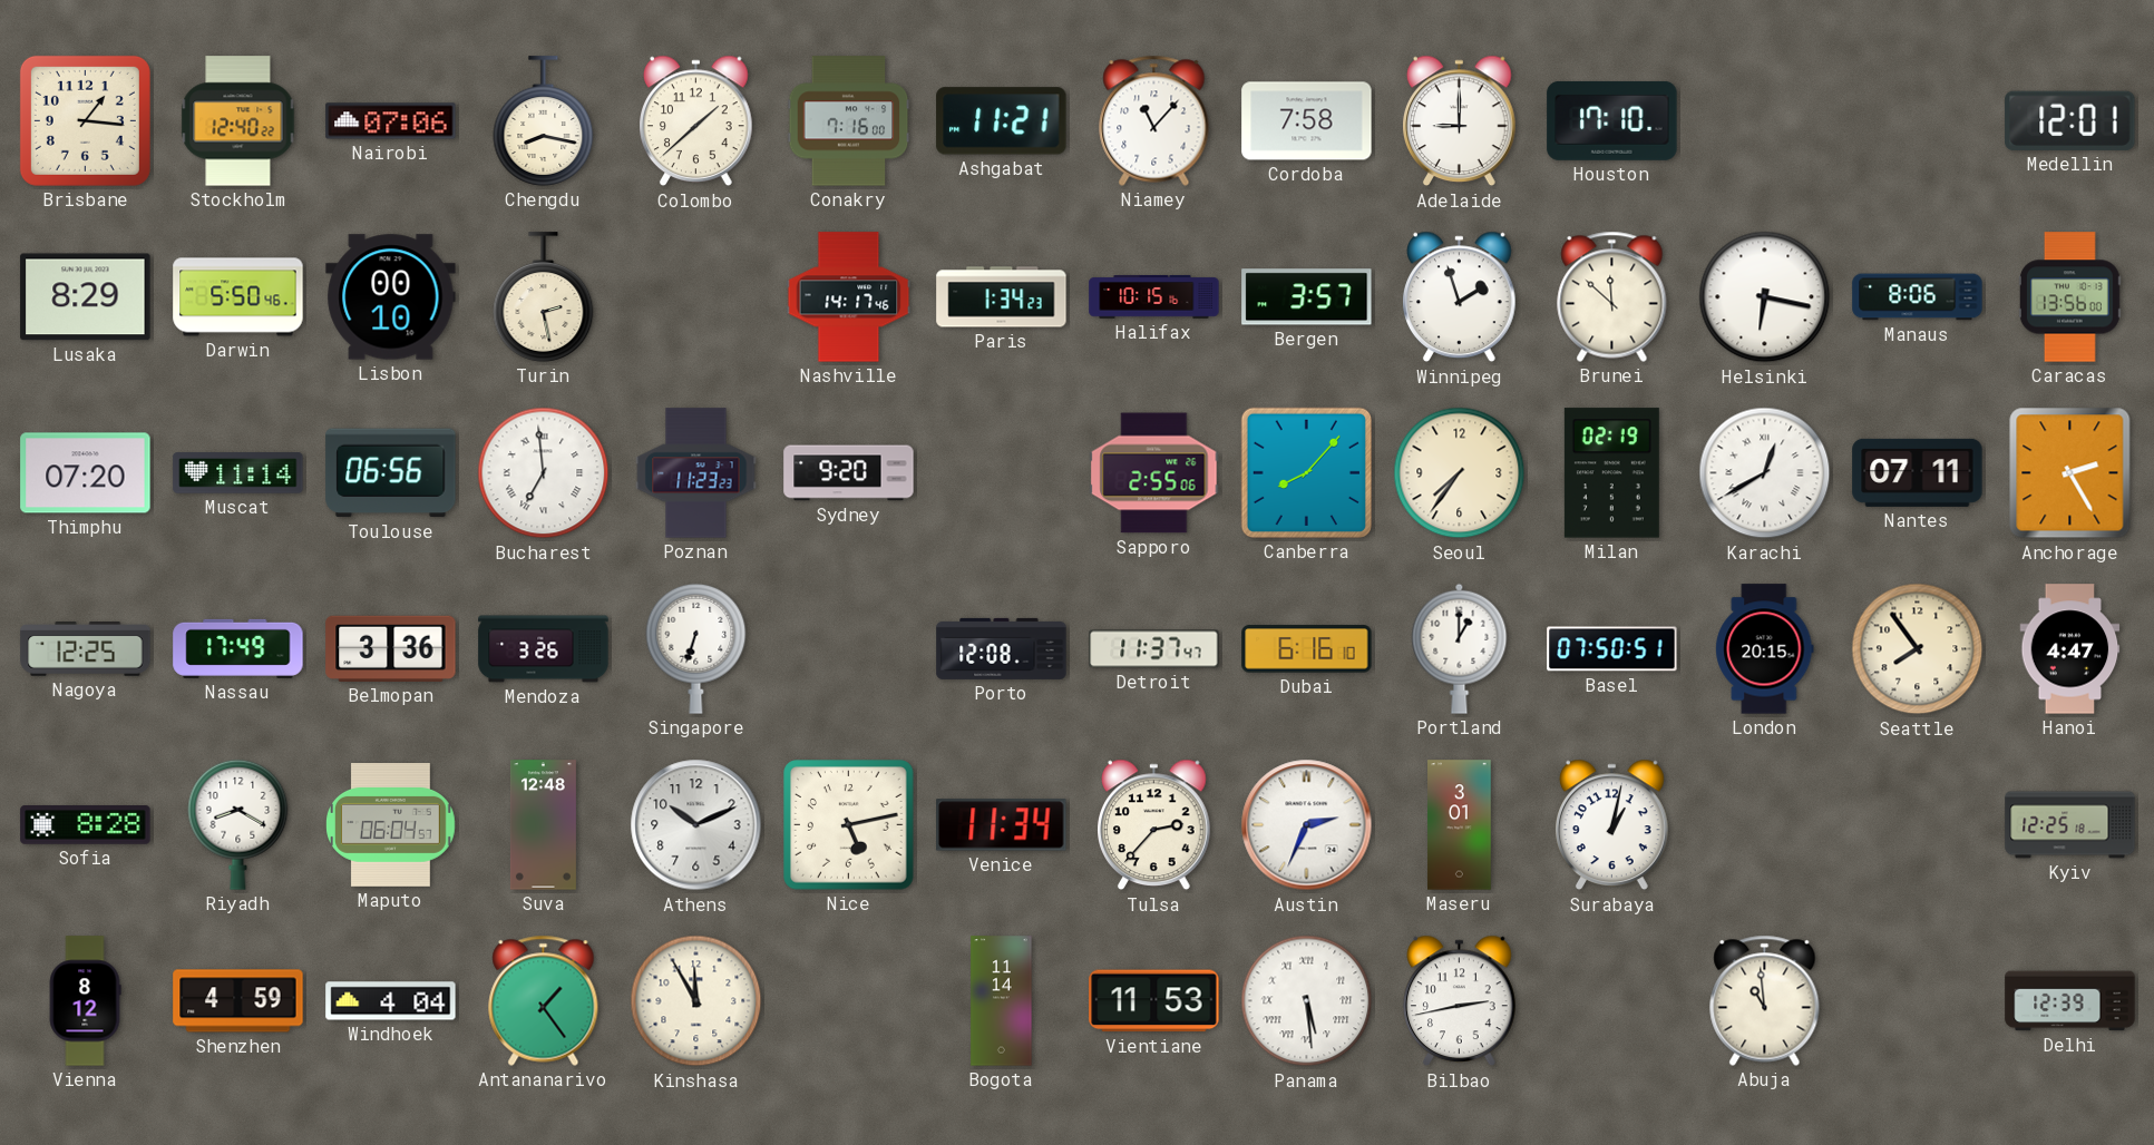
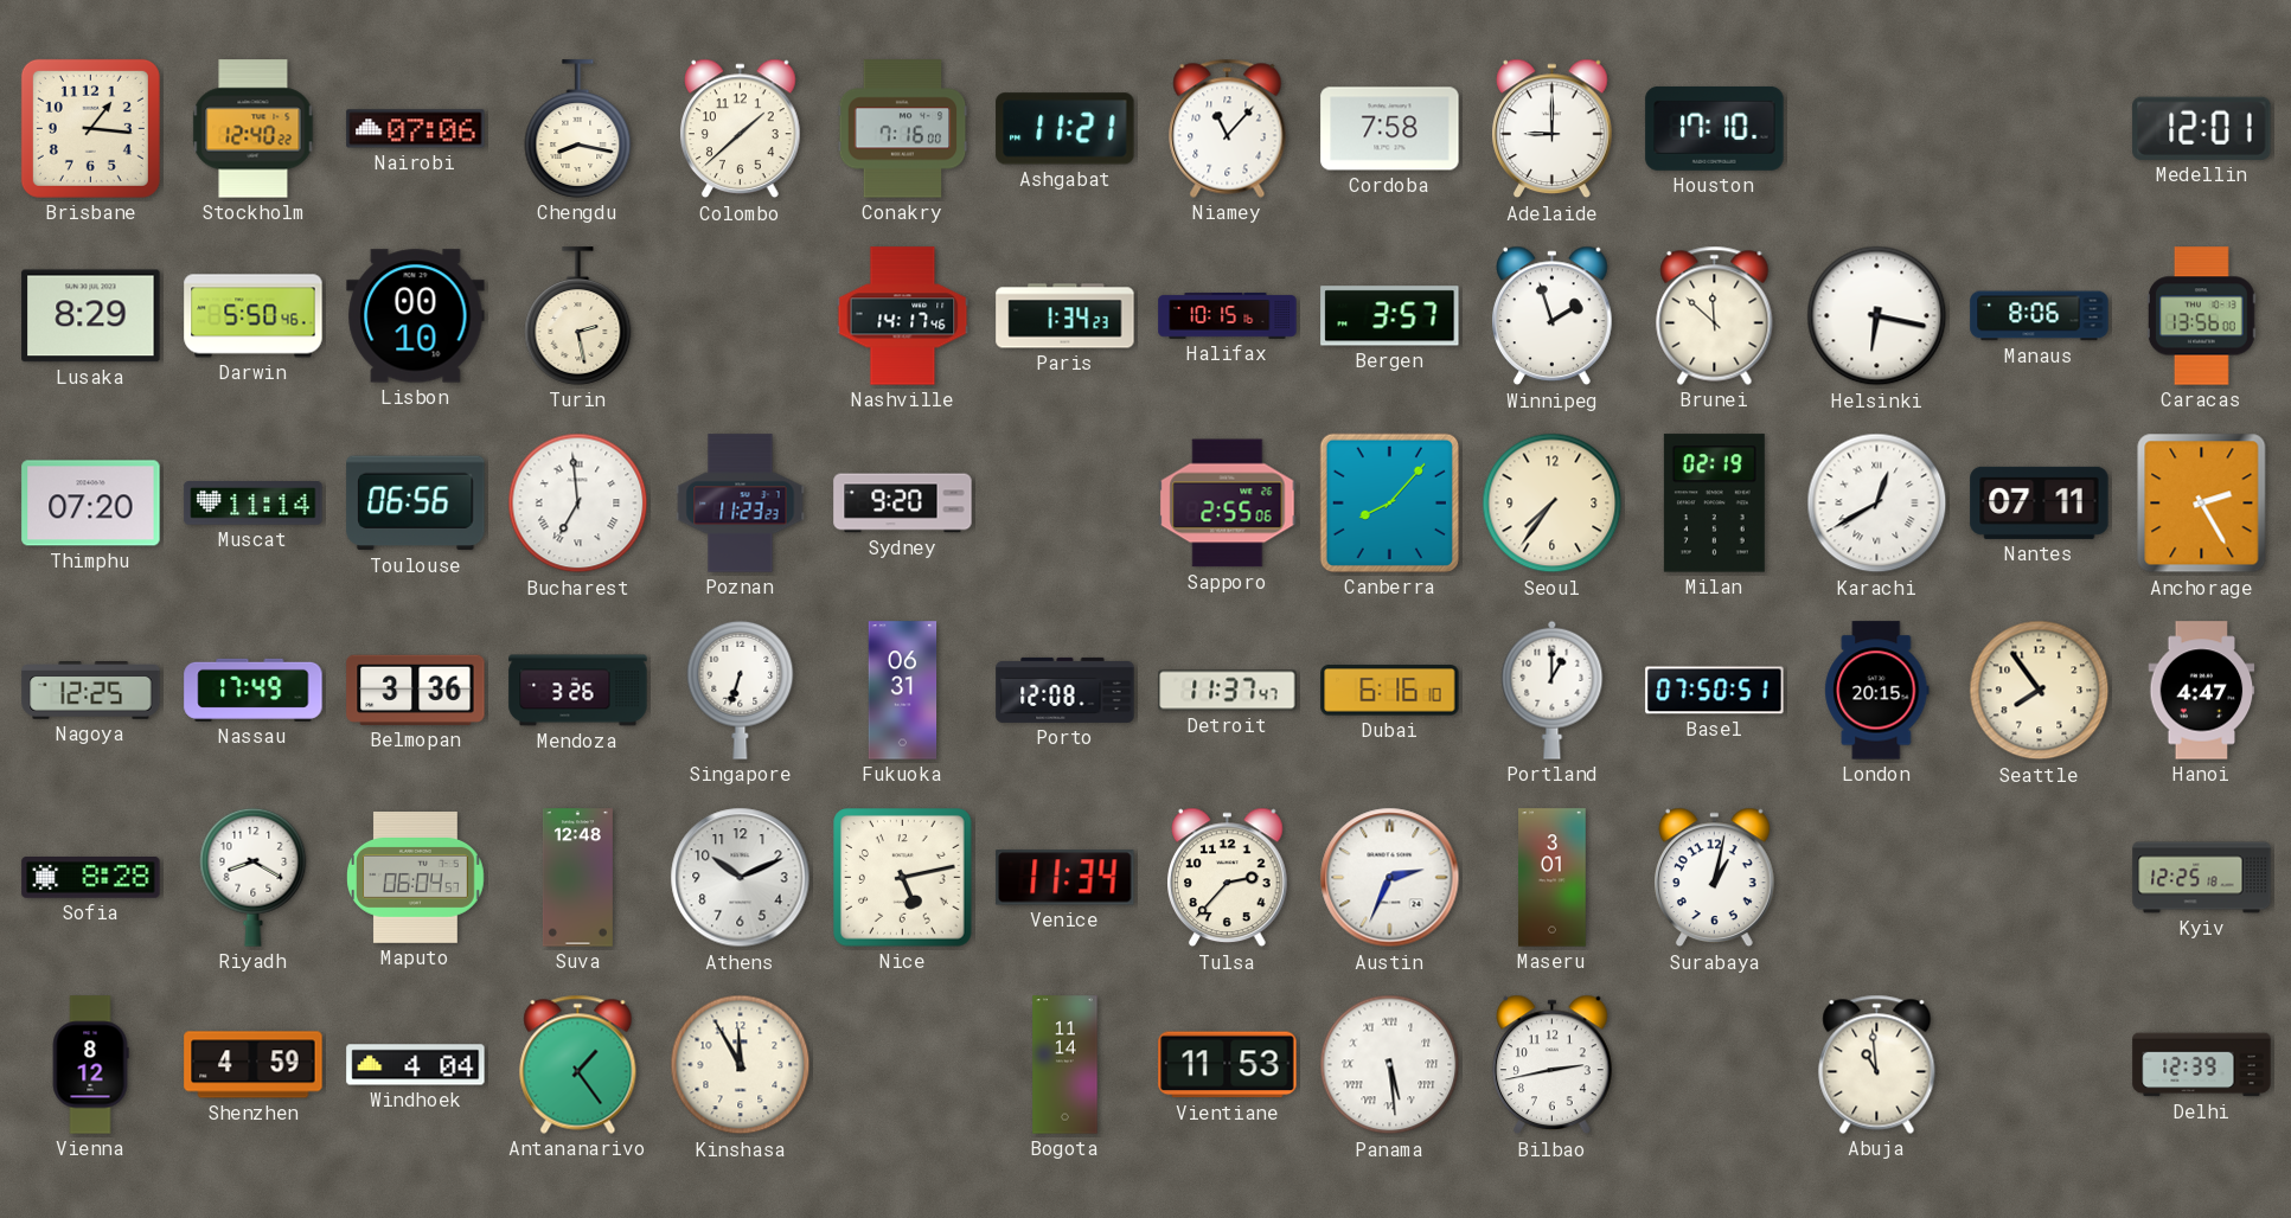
Fukuoka: none -> 06:31
